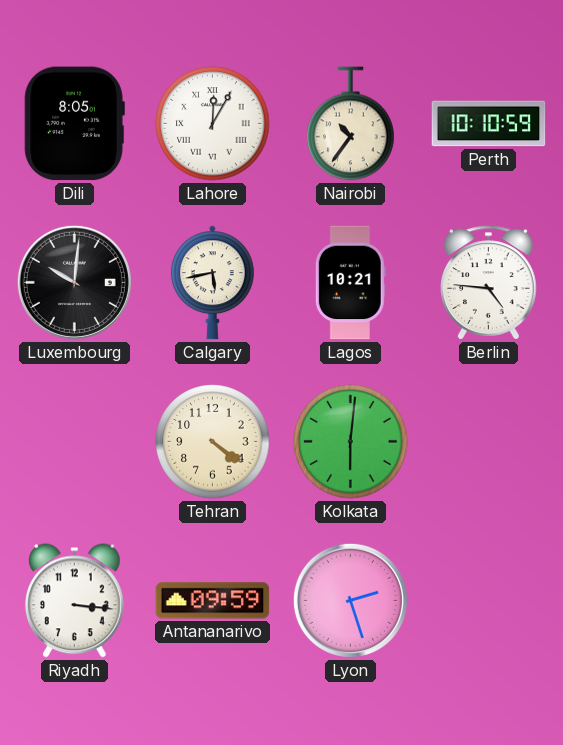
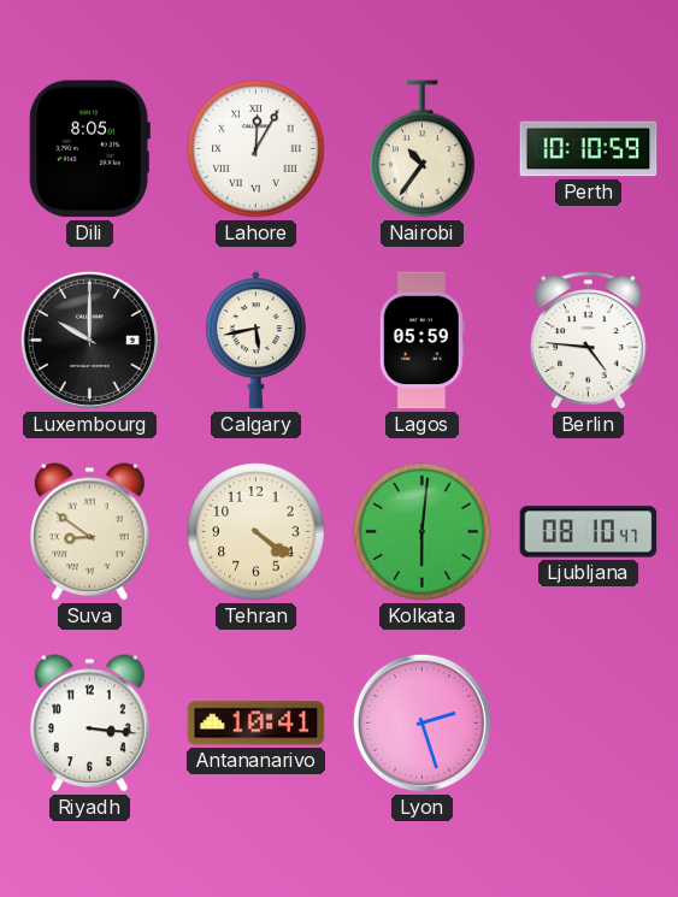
Luxembourg: 10:01 -> 10:00
Lagos: 10:21 -> 05:59
Suva: none -> 8:51
Ljubljana: none -> 08:10
Antananarivo: 09:59 -> 10:41
